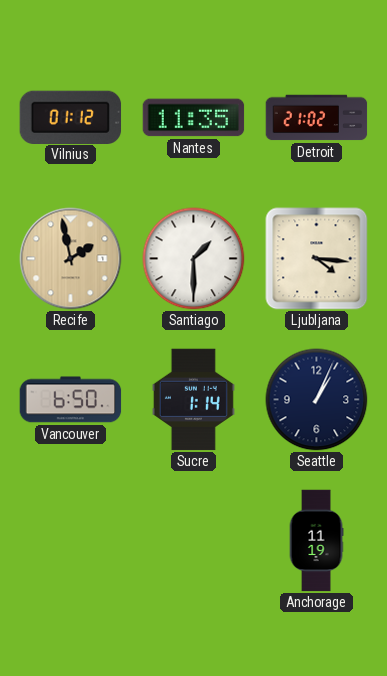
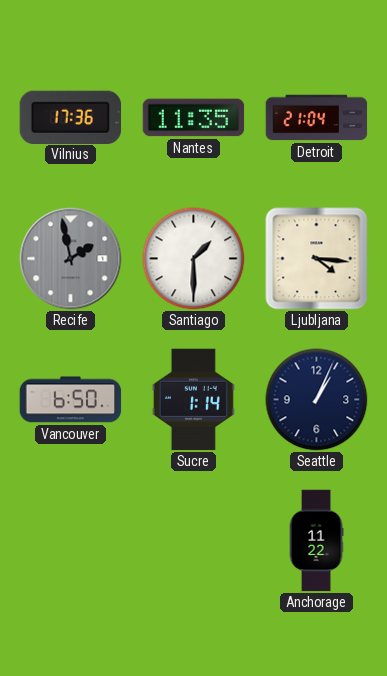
Vilnius: 01:12 -> 17:36
Detroit: 21:02 -> 21:04
Recife dial: champagne -> grey
Anchorage: 11:19 -> 11:22
